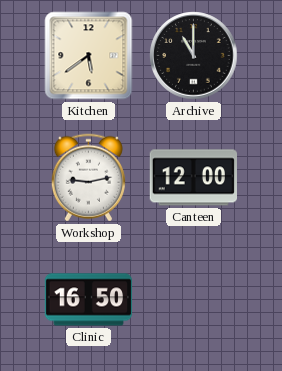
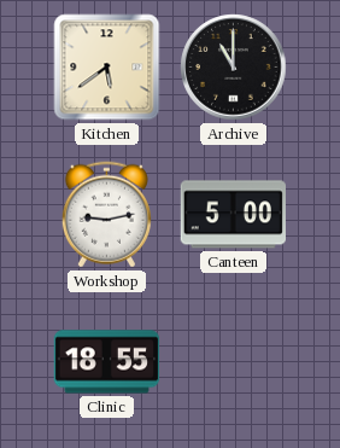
Canteen: 12:00 -> 5:00
Clinic: 16:50 -> 18:55
